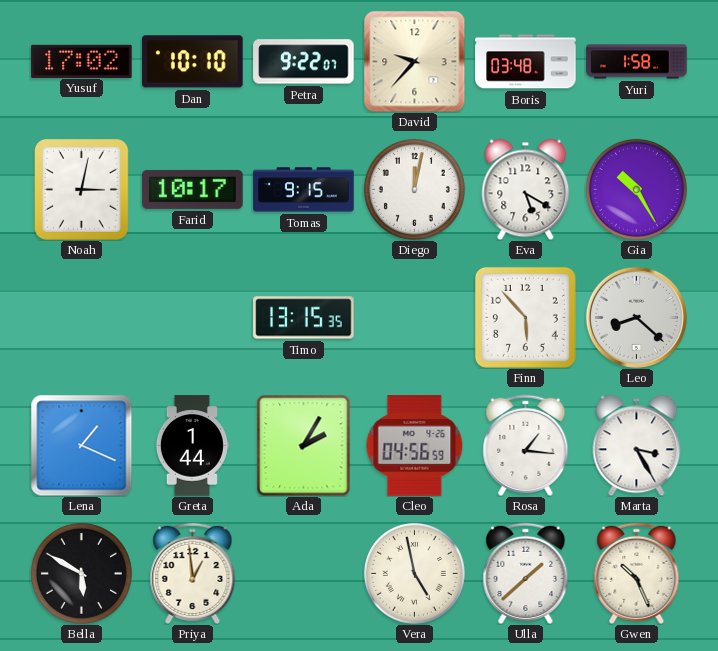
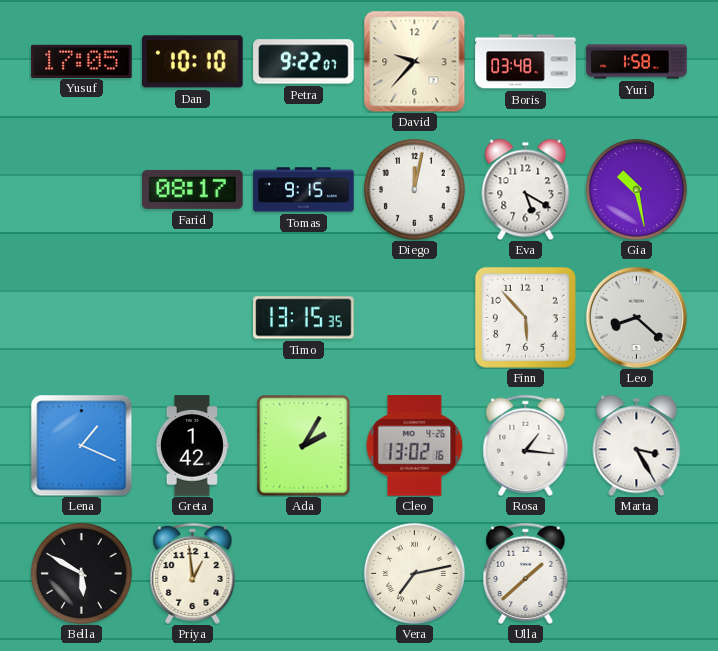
Yusuf: 17:02 -> 17:05
Noah: 3:02 -> none
Farid: 10:17 -> 08:17
Gia: 10:25 -> 10:28
Greta: 1:44 -> 1:42
Cleo: 04:56 -> 13:02
Vera: 4:58 -> 7:13
Gwen: 10:26 -> none
